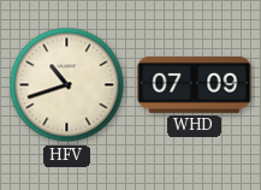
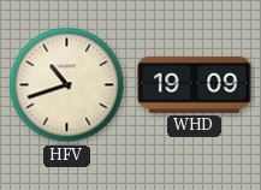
WHD: 07:09 -> 19:09
